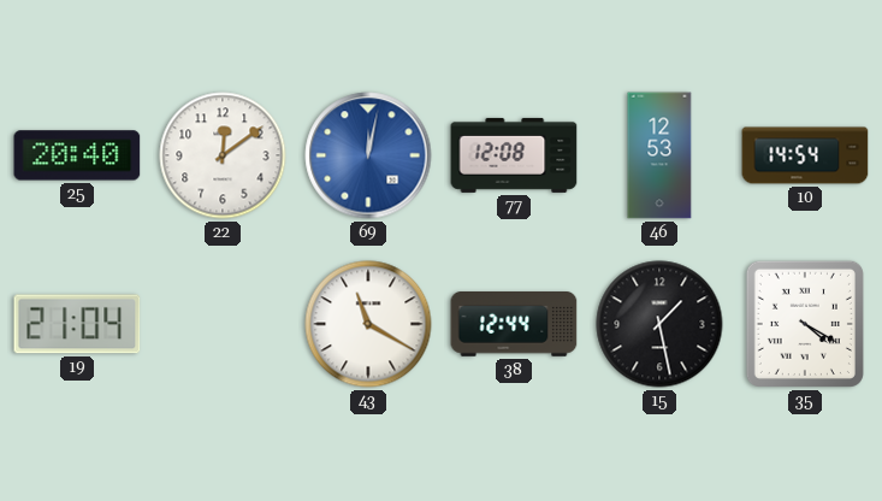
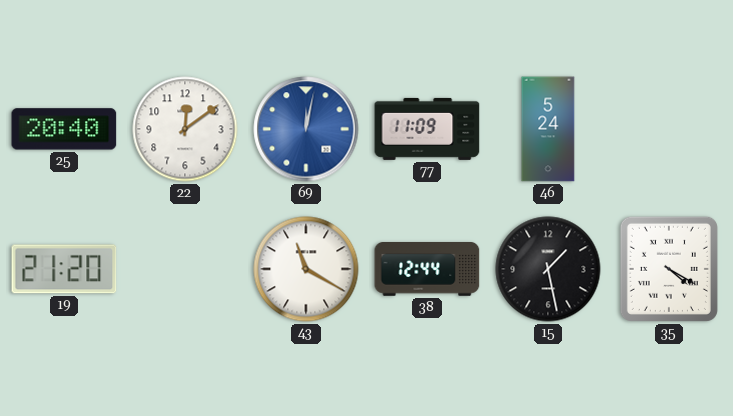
77: 12:08 -> 11:09
46: 12:53 -> 5:24
10: 14:54 -> none
19: 21:04 -> 21:20
